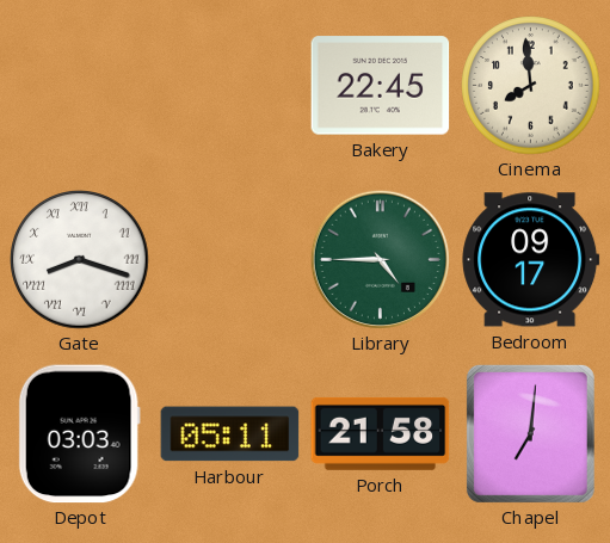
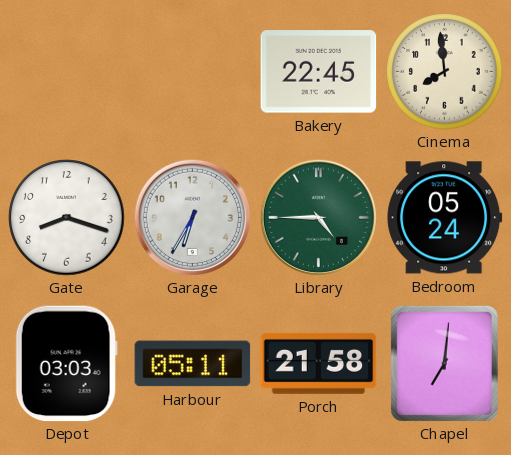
Gate numerals: Roman -> Arabic
Garage: none -> 6:35
Bedroom: 09:17 -> 05:24
